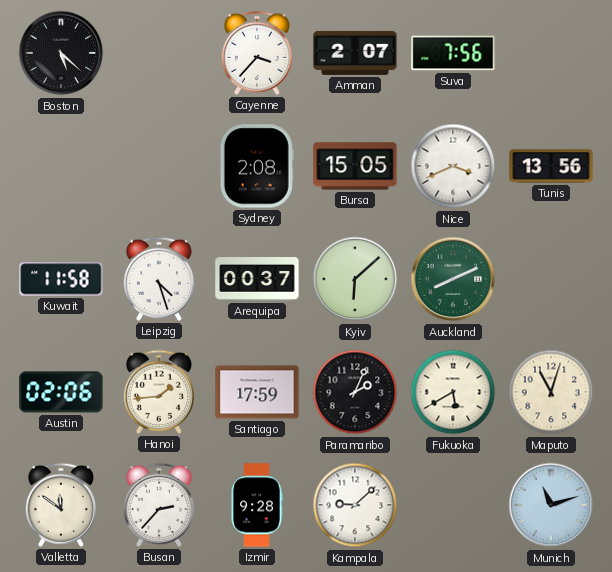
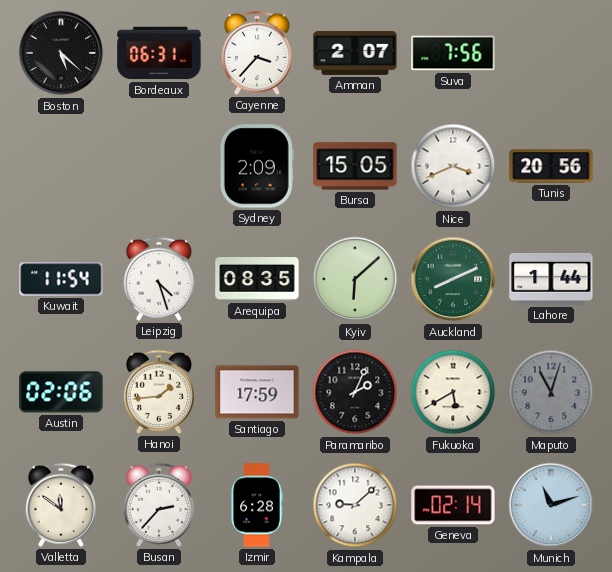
Bordeaux: none -> 06:31
Sydney: 2:08 -> 2:09
Tunis: 13:56 -> 20:56
Kuwait: 11:58 -> 11:54
Arequipa: 00:37 -> 08:35
Lahore: none -> 1:44
Maputo dial: cream -> grey
Izmir: 9:28 -> 6:28
Geneva: none -> 02:14
